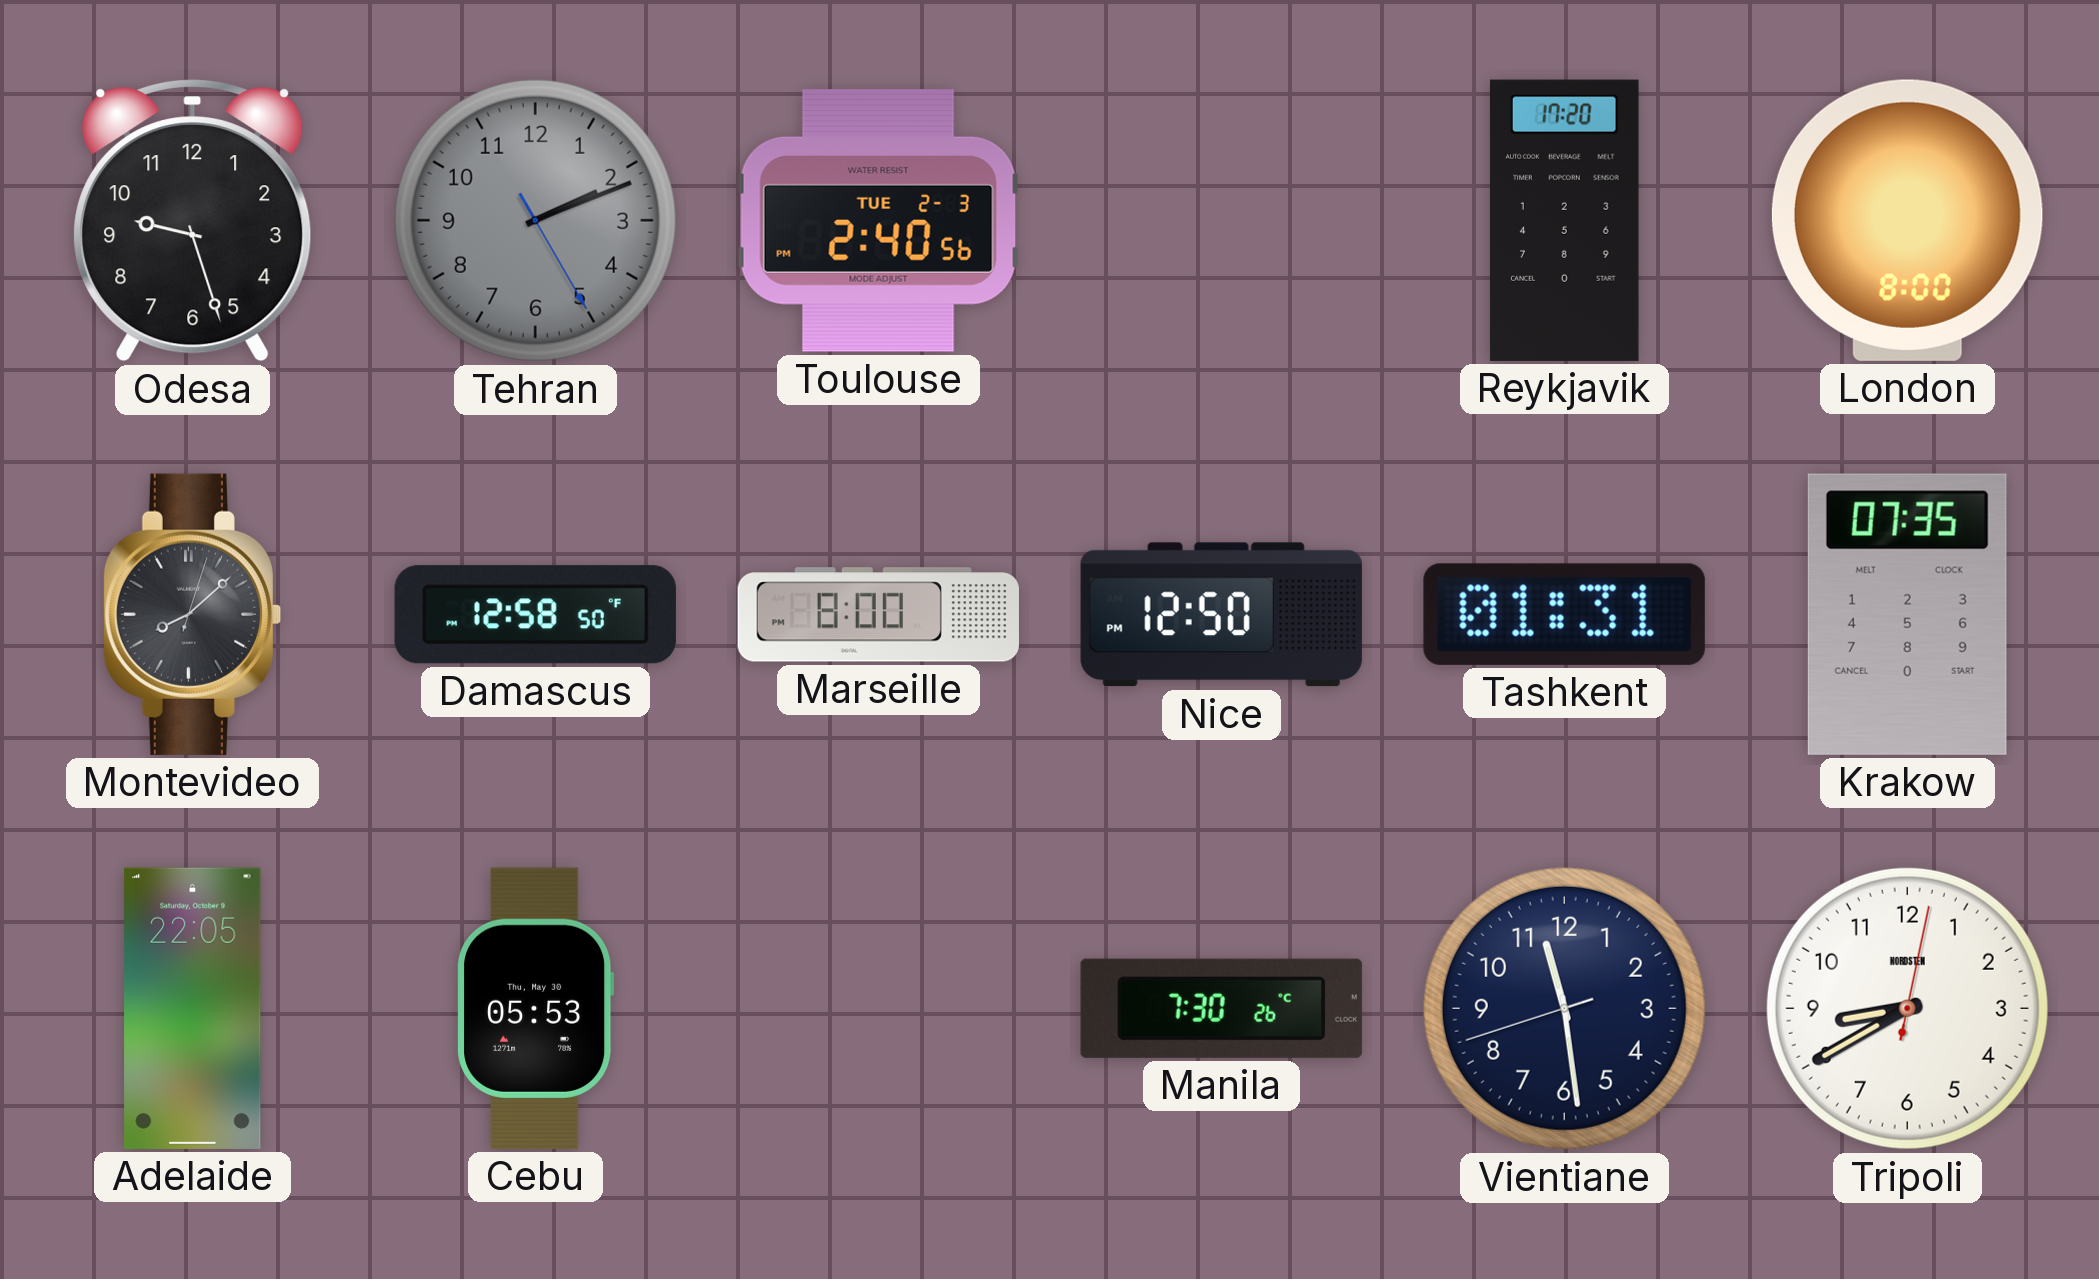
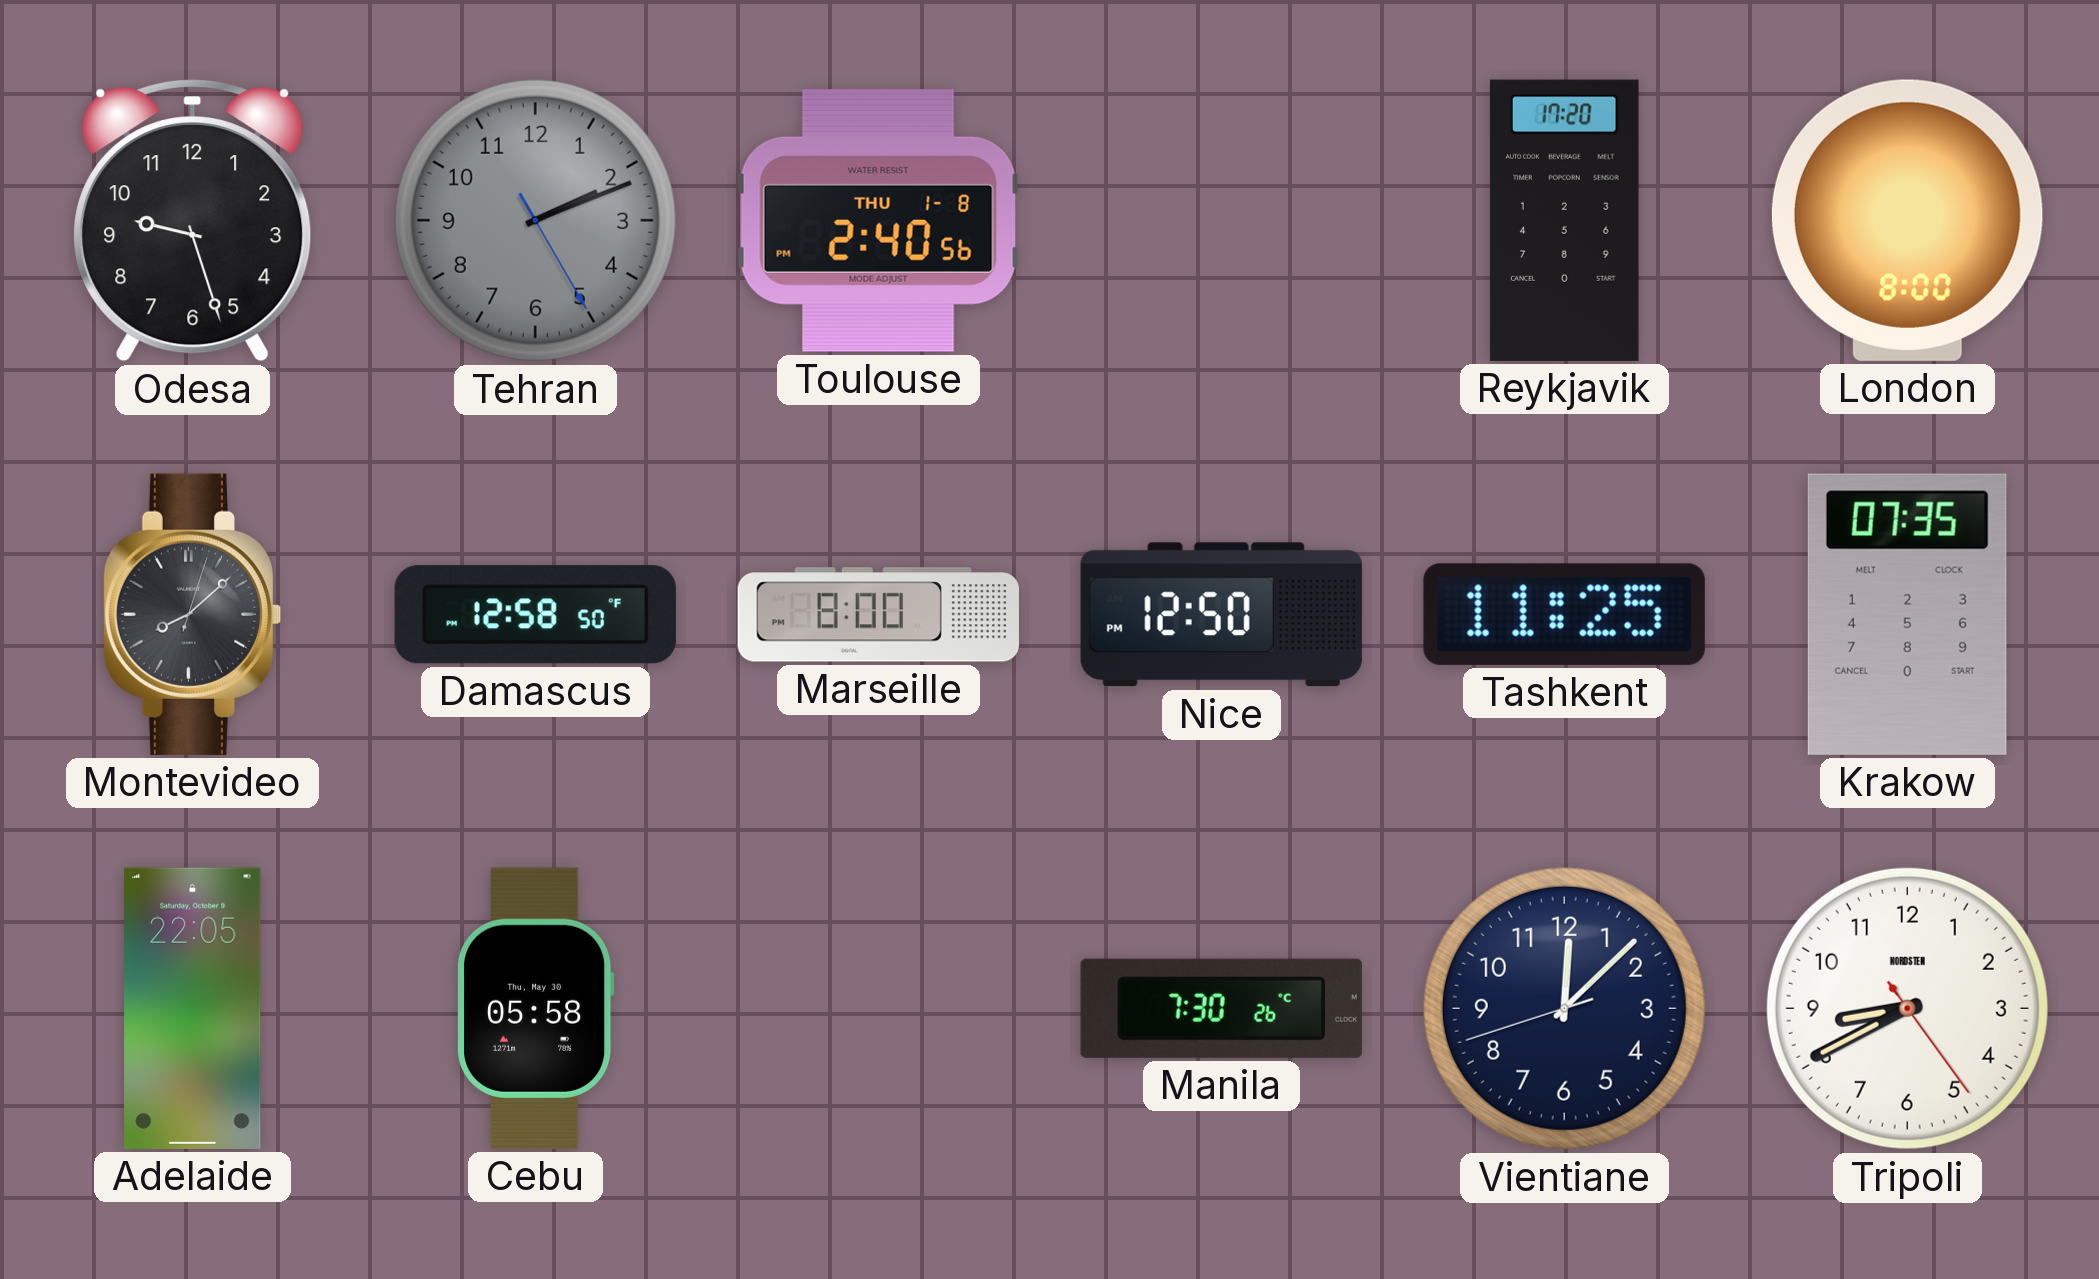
Toulouse date: TUE 2-3 -> THU 1-8
Tashkent: 01:31 -> 11:25
Cebu: 05:53 -> 05:58
Vientiane: 11:28 -> 12:07
Tripoli: 8:40:02 -> 8:40:24
